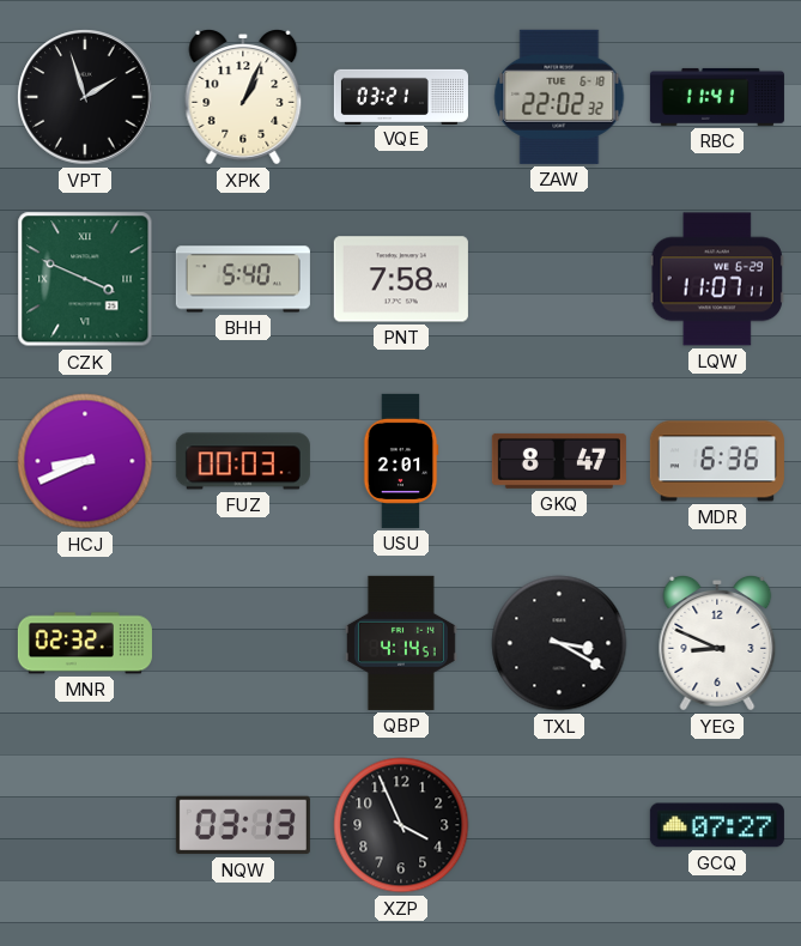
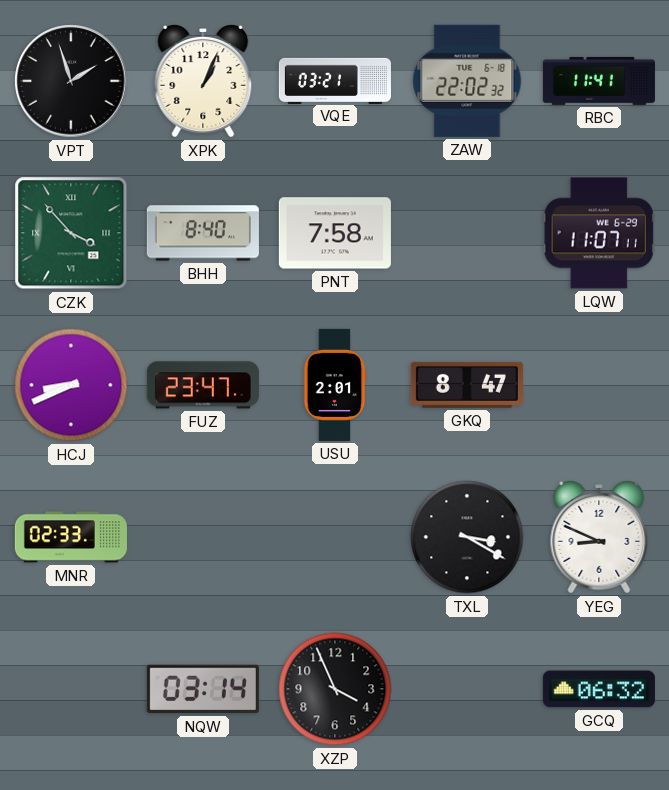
CZK: 3:49 -> 3:53
BHH: 5:40 -> 8:40
FUZ: 00:03 -> 23:47
MDR: 6:36 -> none
MNR: 02:32 -> 02:33
QBP: 4:14 -> none
NQW: 03:13 -> 03:14
GCQ: 07:27 -> 06:32
